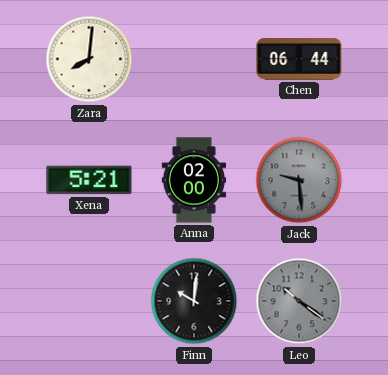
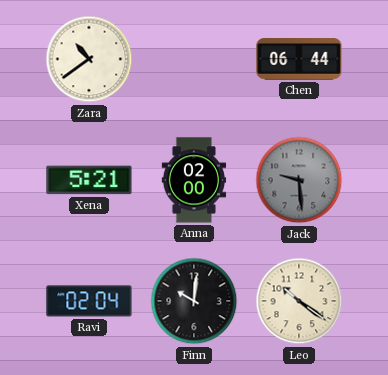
Zara: 8:01 -> 10:39
Ravi: none -> 02:04
Leo dial: grey -> cream
